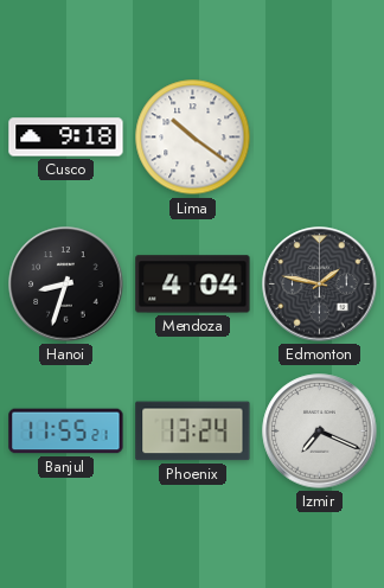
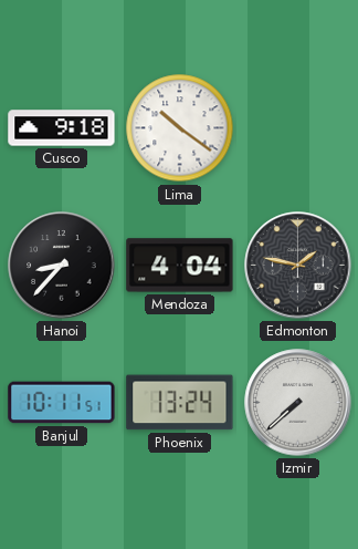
Hanoi: 8:33 -> 8:37
Banjul: 11:55 -> 10:11
Izmir: 7:19 -> 7:38
